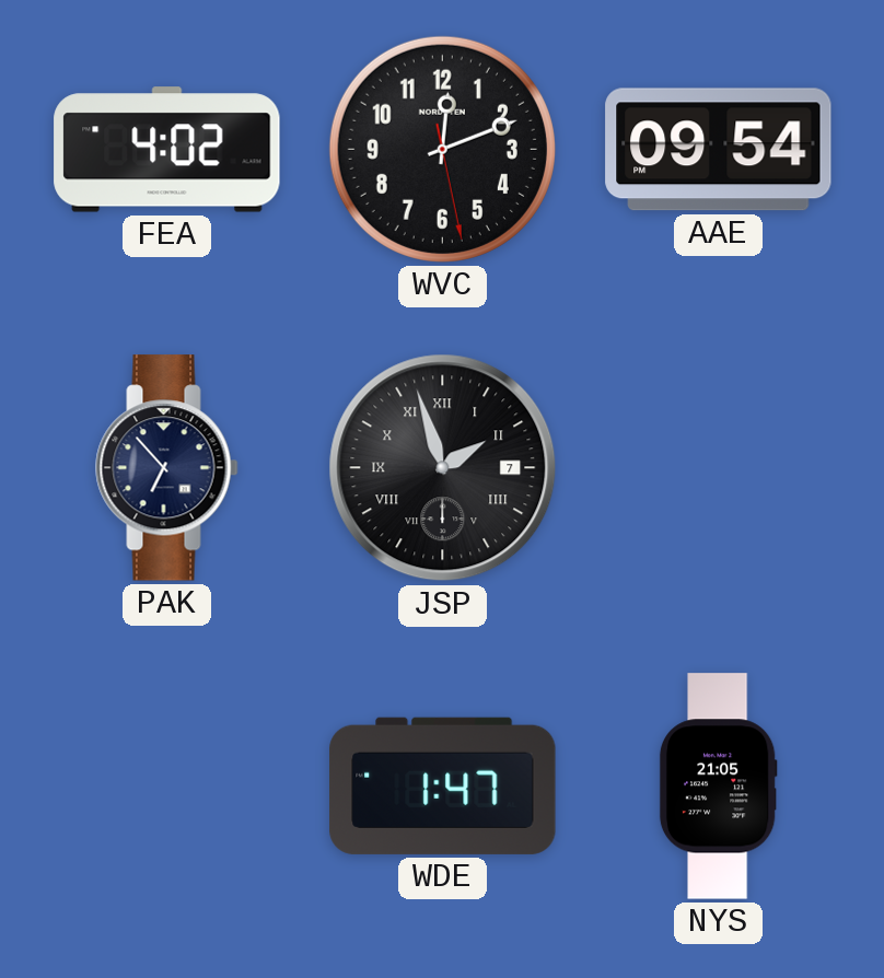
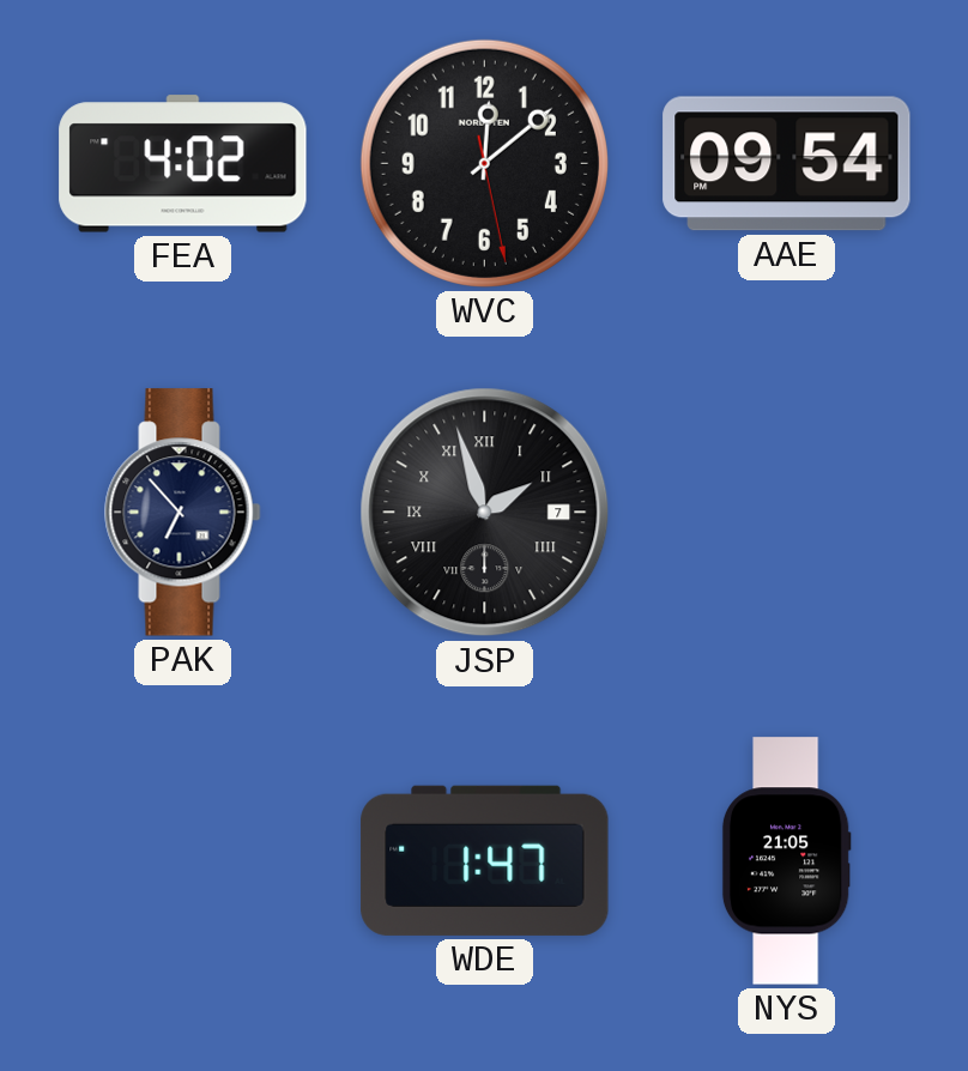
WVC: 12:11 -> 12:08
